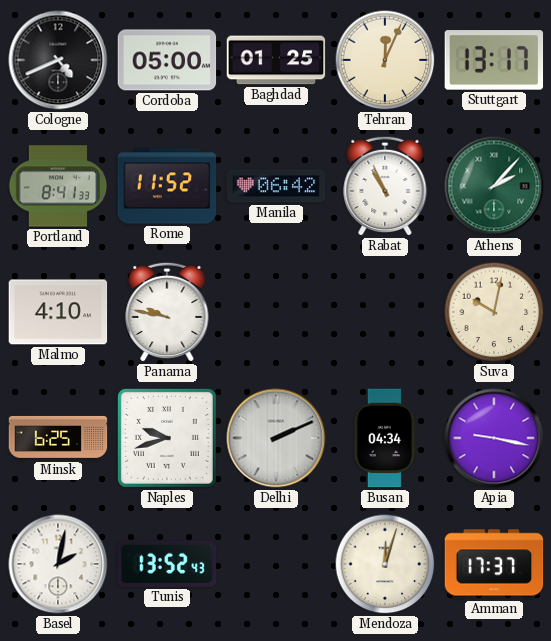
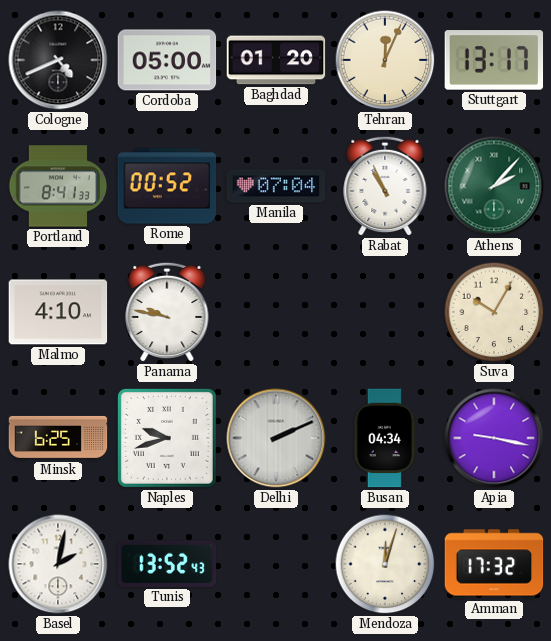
Baghdad: 01:25 -> 01:20
Rome: 11:52 -> 00:52
Manila: 06:42 -> 07:04
Suva: 10:02 -> 10:05
Amman: 17:37 -> 17:32
